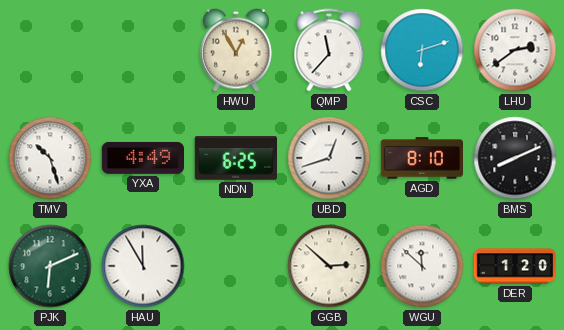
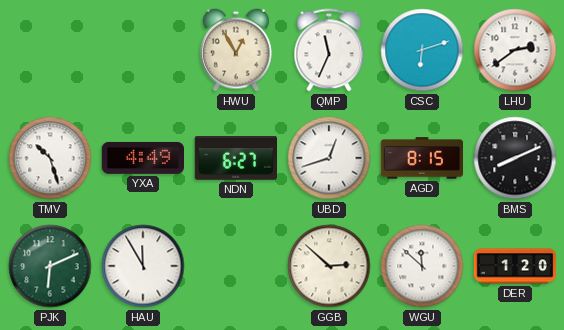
QMP: 11:37 -> 11:34
NDN: 6:25 -> 6:27
AGD: 8:10 -> 8:15
